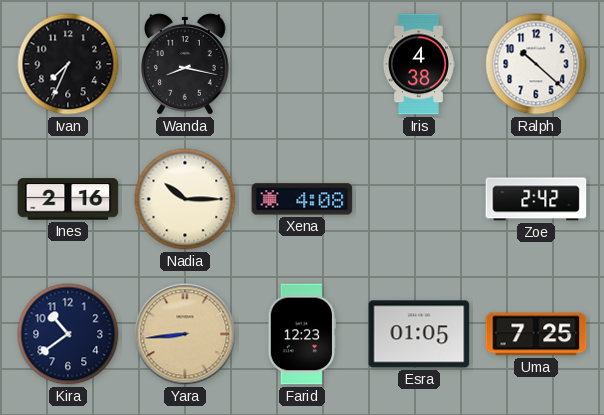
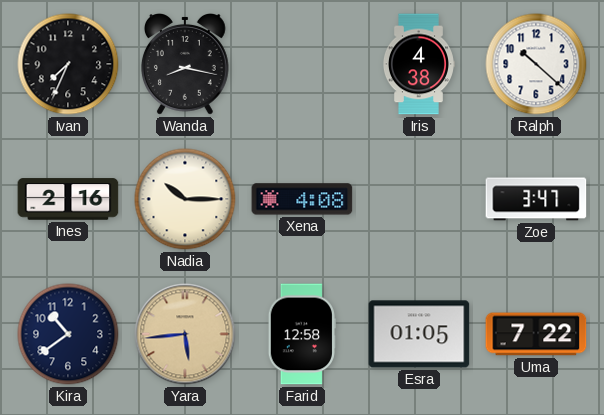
Zoe: 2:42 -> 3:47
Yara: 8:44 -> 5:44
Farid: 12:23 -> 12:58
Uma: 7:25 -> 7:22
